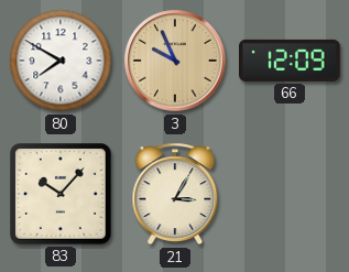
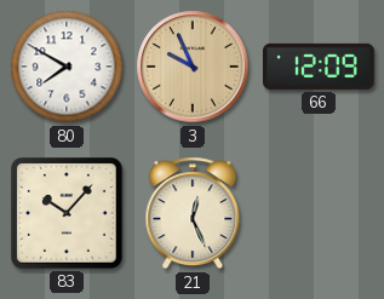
21: 3:05 -> 12:26
